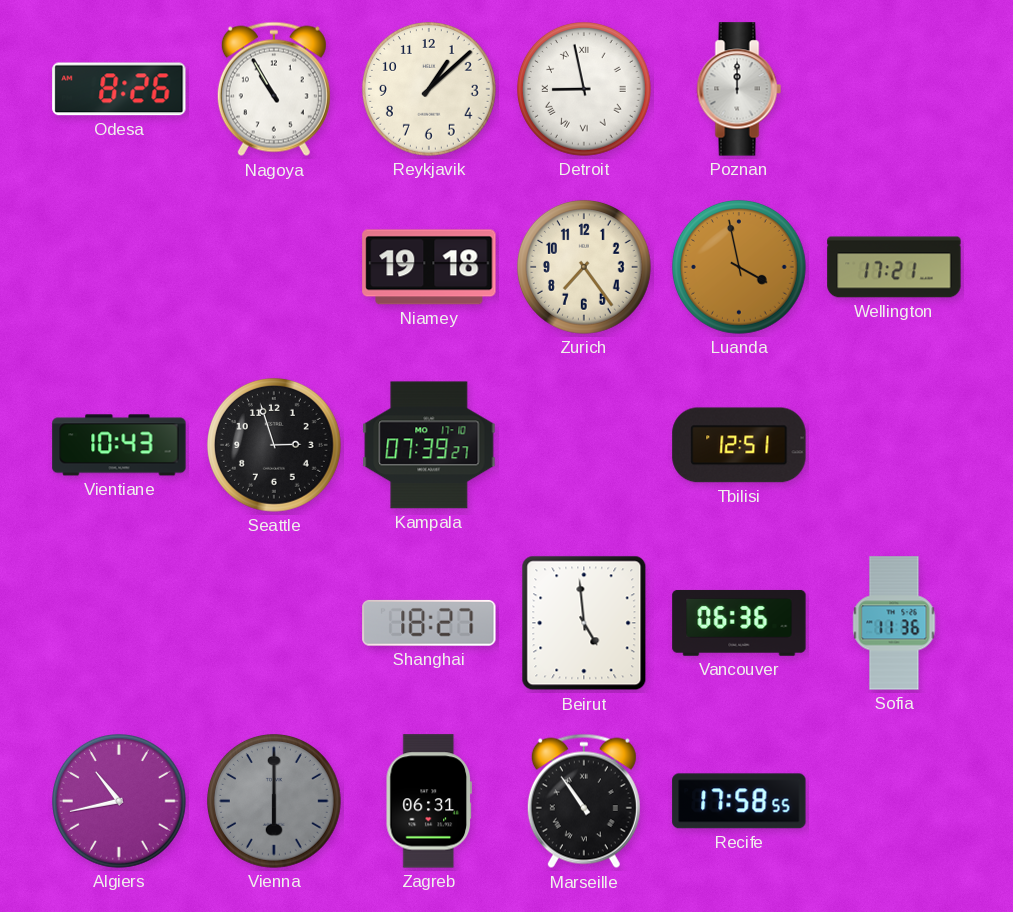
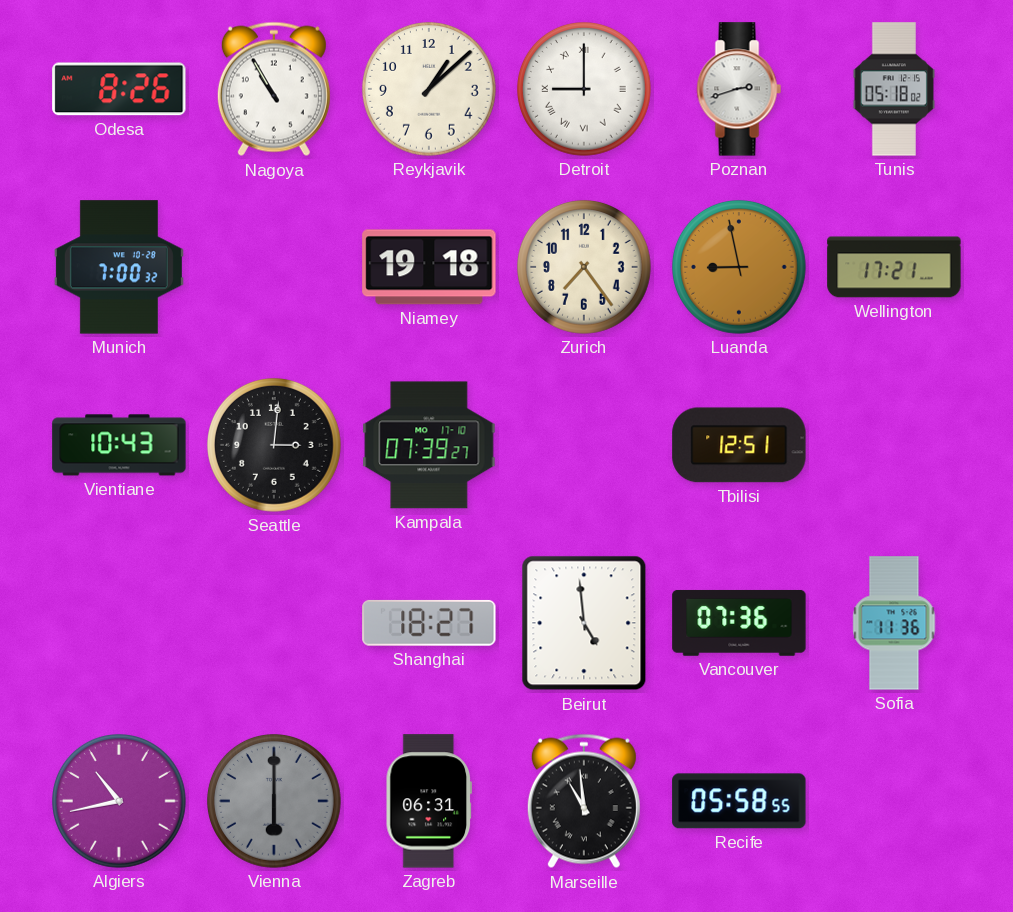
Detroit: 8:58 -> 9:00
Poznan: 12:00 -> 2:42
Tunis: none -> 05:18
Munich: none -> 7:00
Luanda: 3:58 -> 8:58
Seattle: 2:57 -> 3:01
Vancouver: 06:36 -> 07:36
Marseille: 10:54 -> 10:59
Recife: 17:58 -> 05:58
